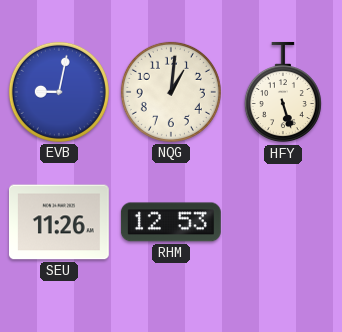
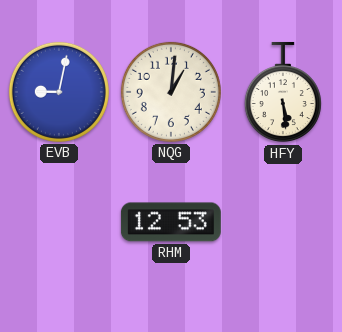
HFY: 5:27 -> 5:29
SEU: 11:26 -> none
